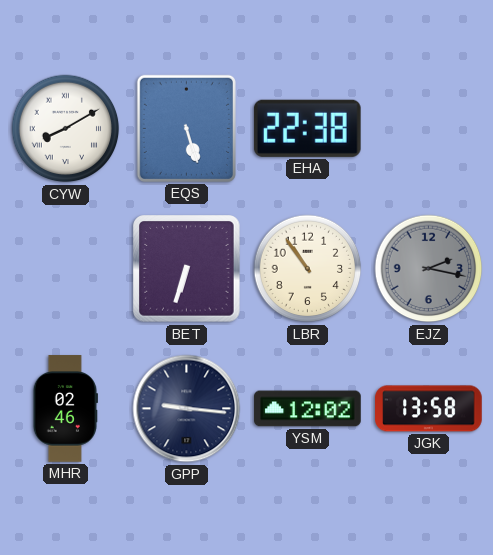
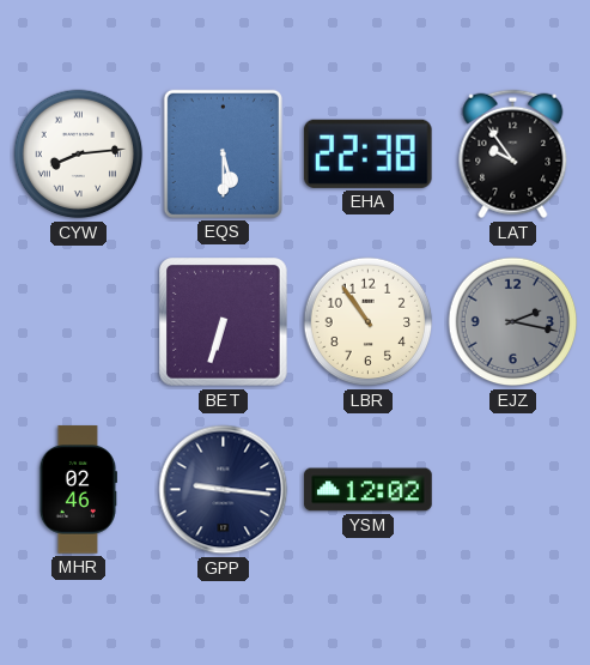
CYW: 8:10 -> 8:14
EQS: 5:27 -> 5:30
LAT: none -> 9:54
JGK: 13:58 -> none
